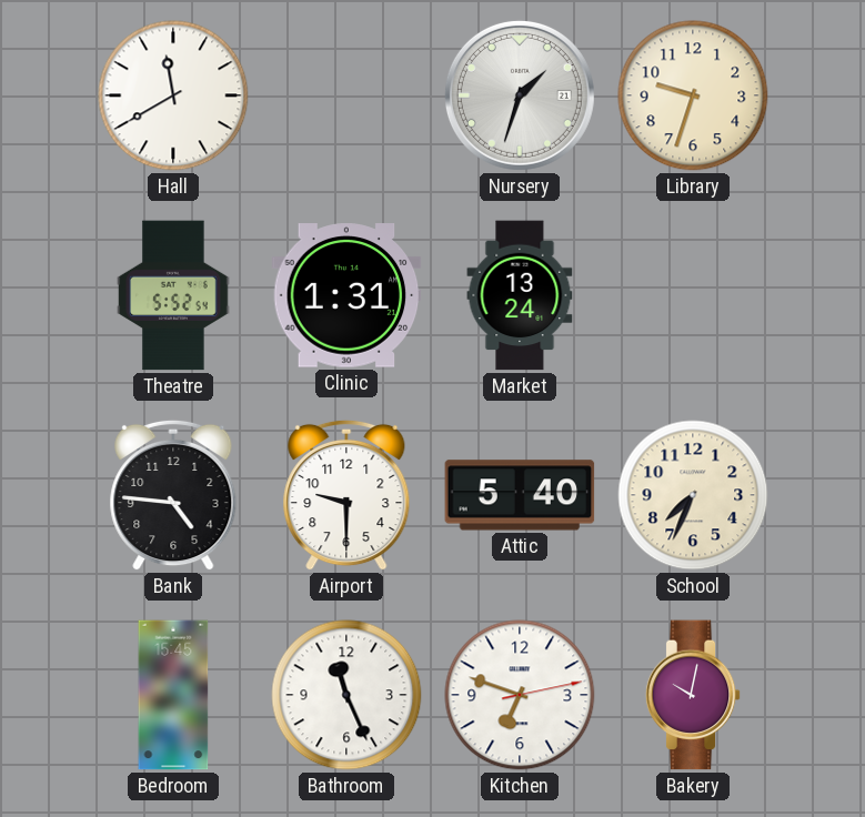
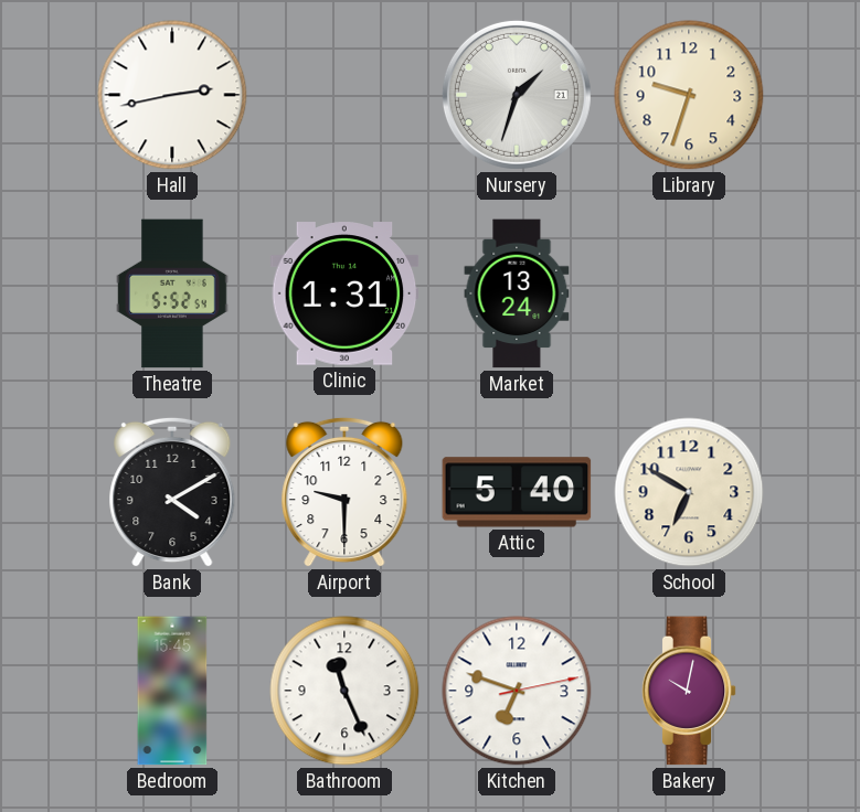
Hall: 11:40 -> 2:43
Bank: 4:46 -> 4:10
School: 7:34 -> 6:50
